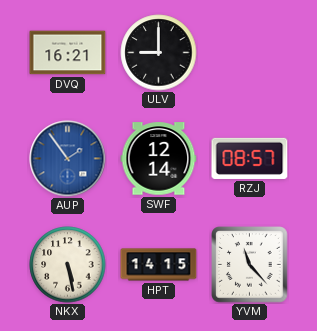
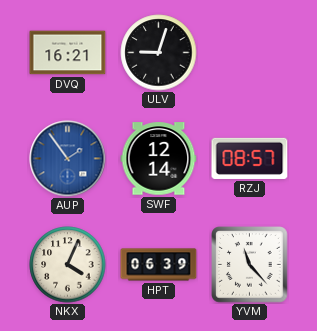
ULV: 9:00 -> 9:03
NKX: 5:28 -> 4:04
HPT: 14:15 -> 06:39
